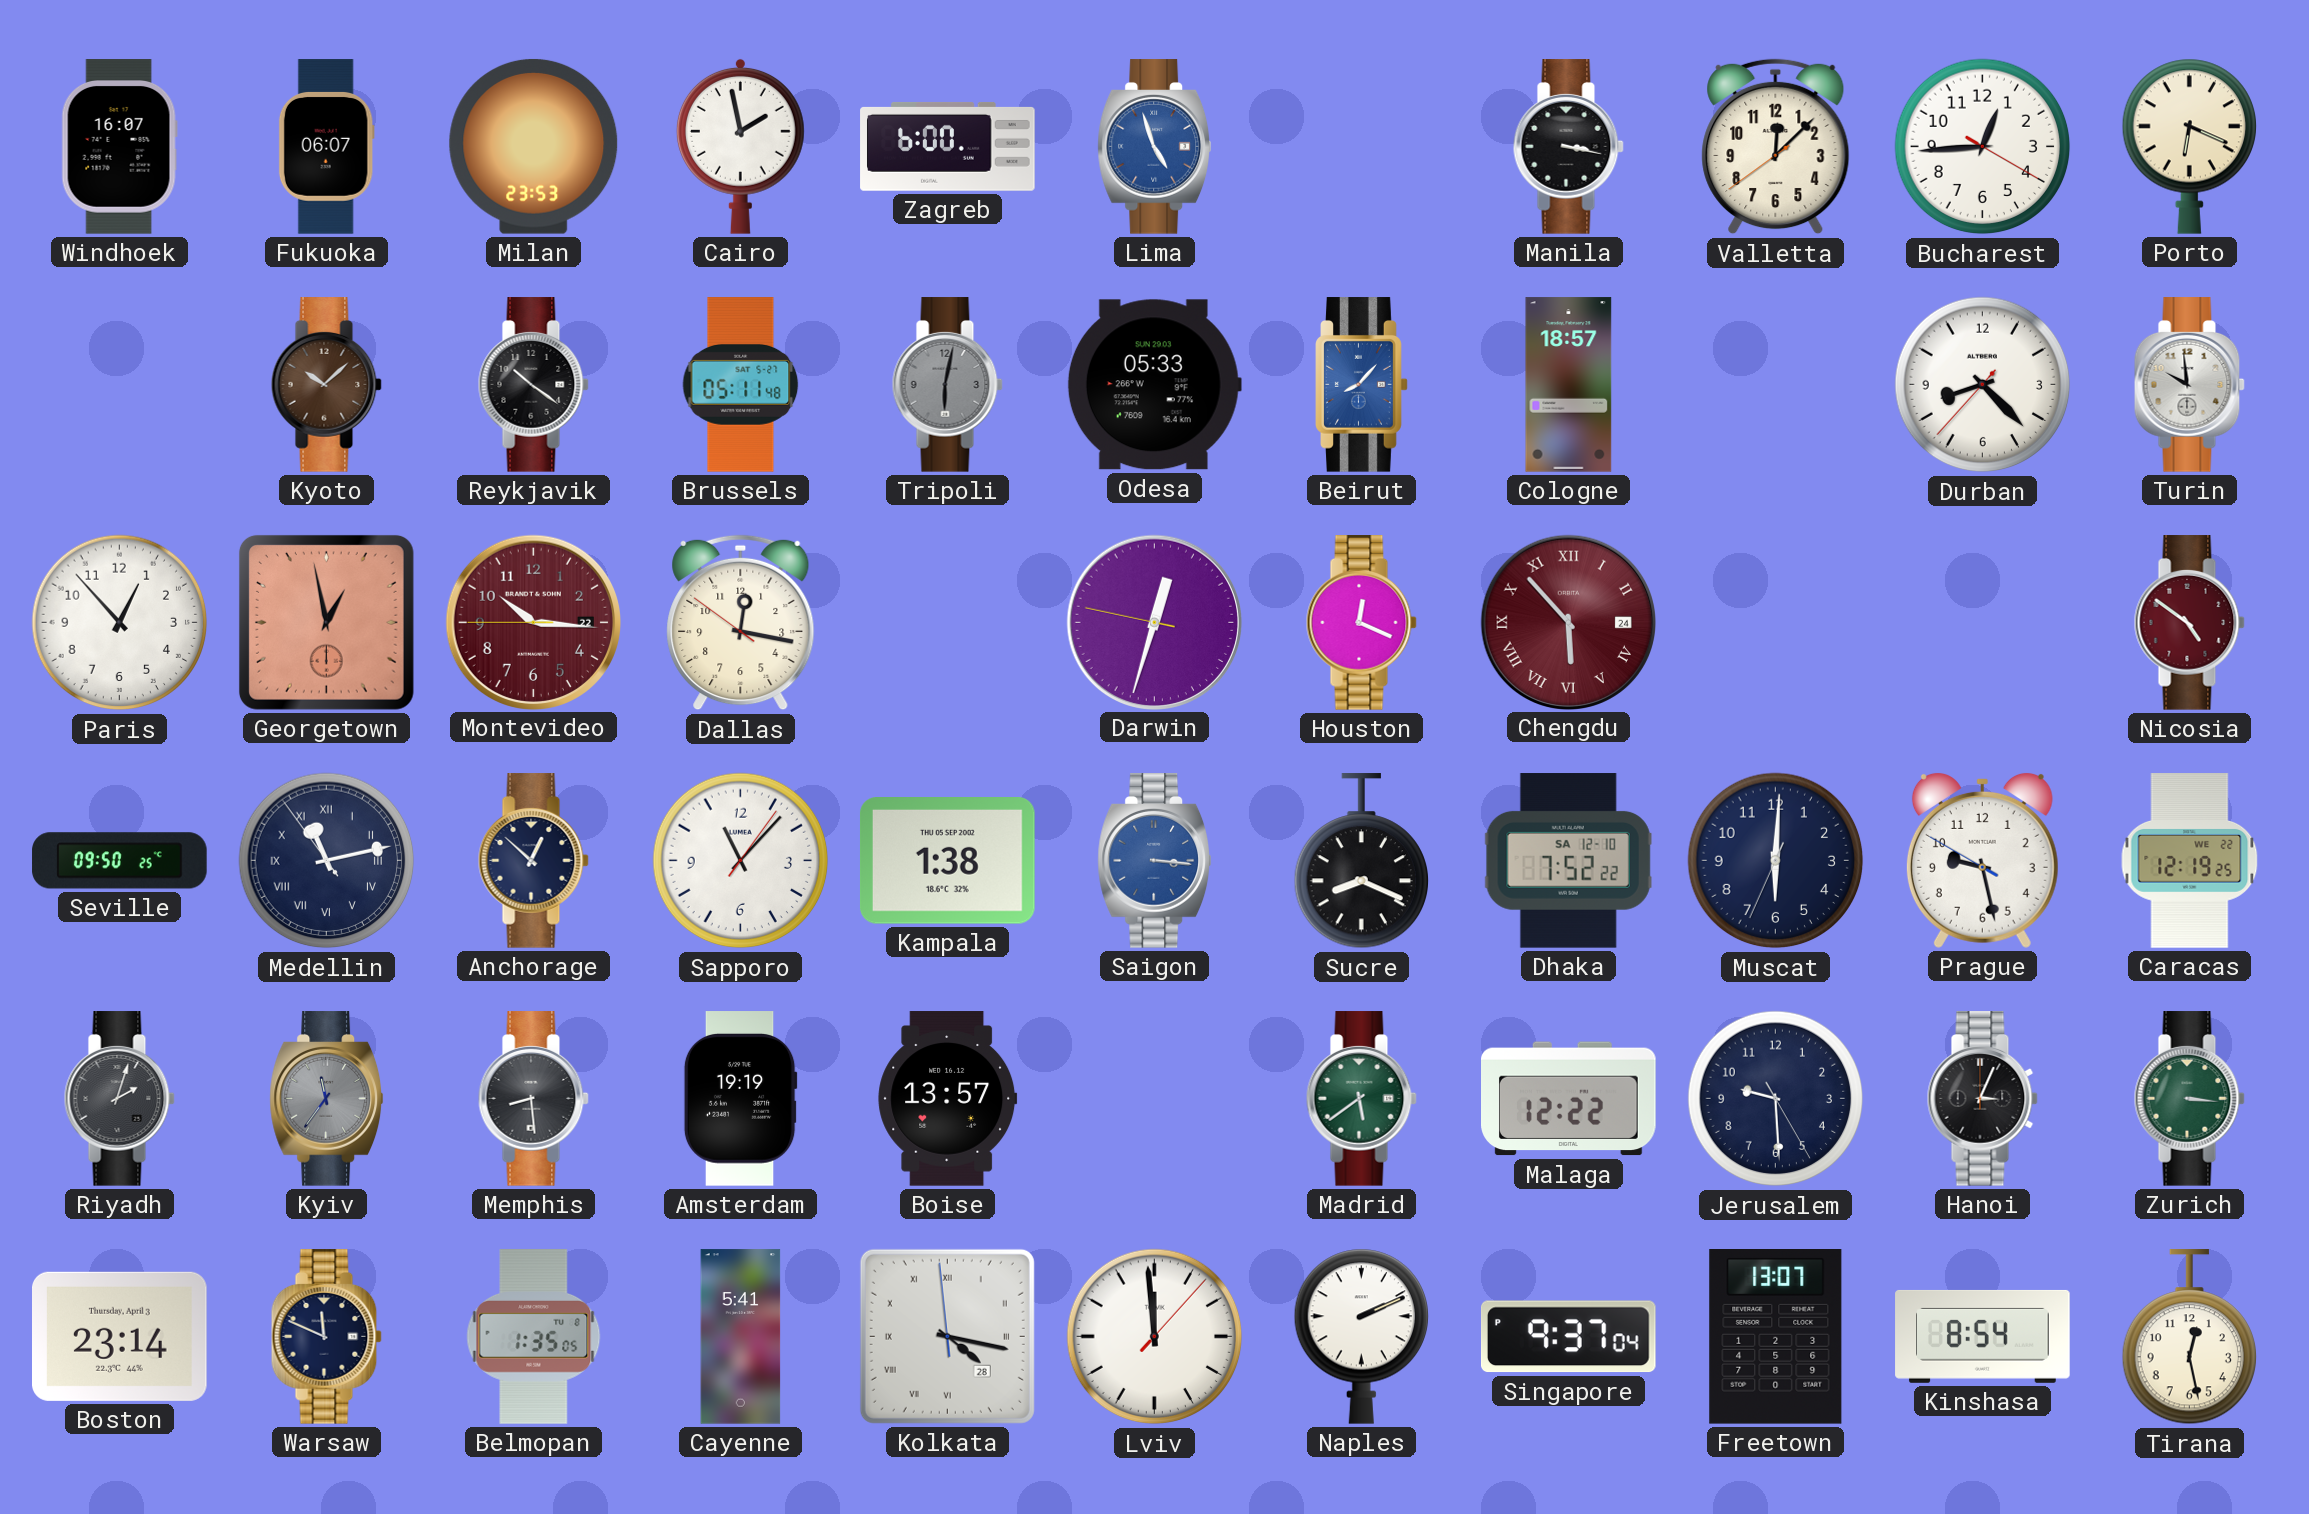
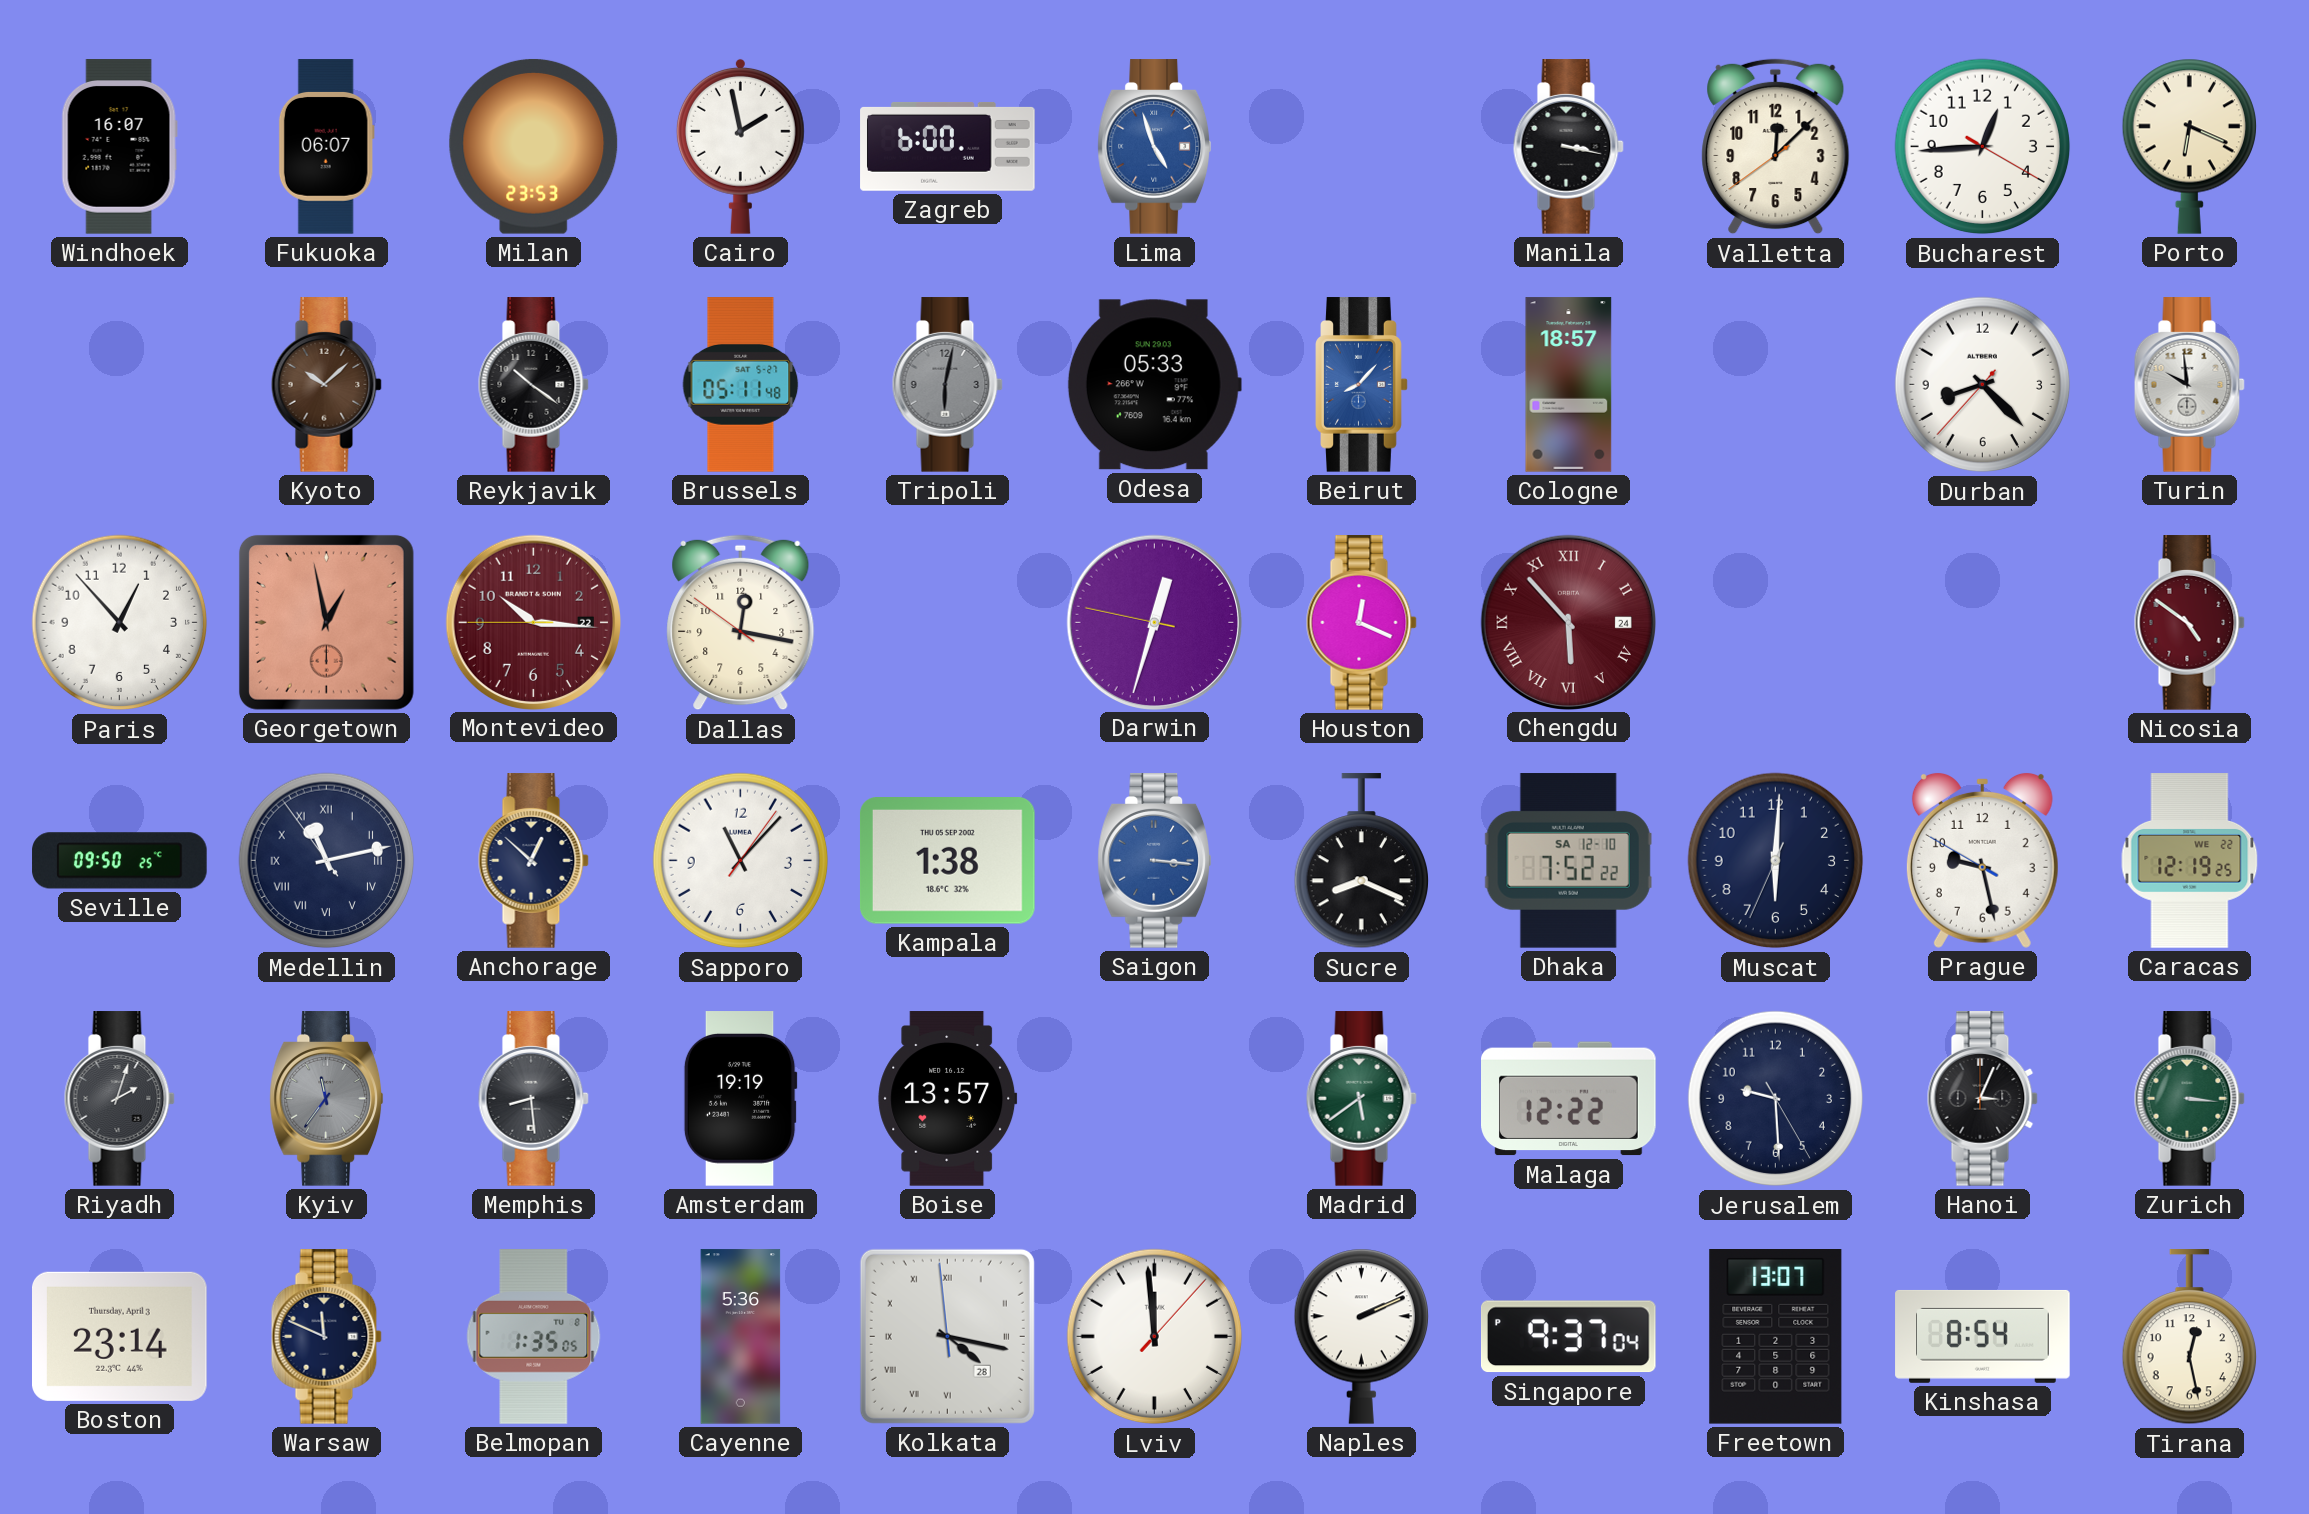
Cayenne: 5:41 -> 5:36
